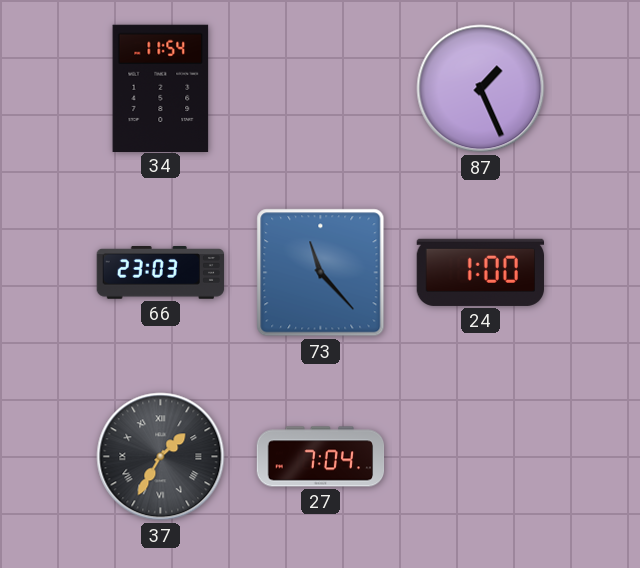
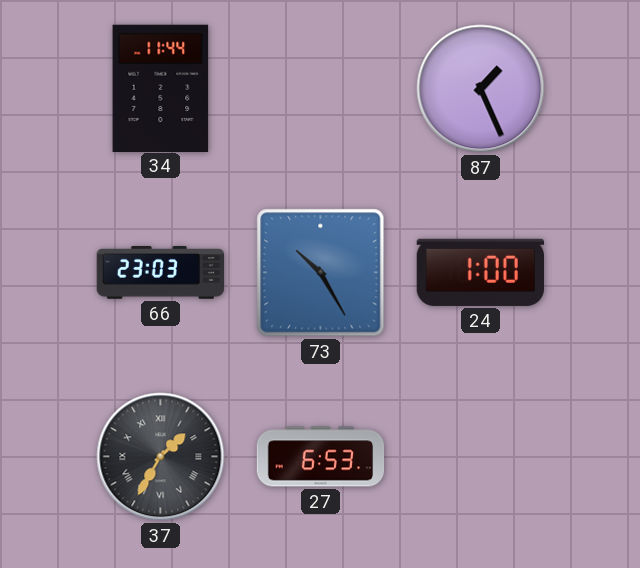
34: 11:54 -> 11:44
73: 11:23 -> 10:25
27: 7:04 -> 6:53
